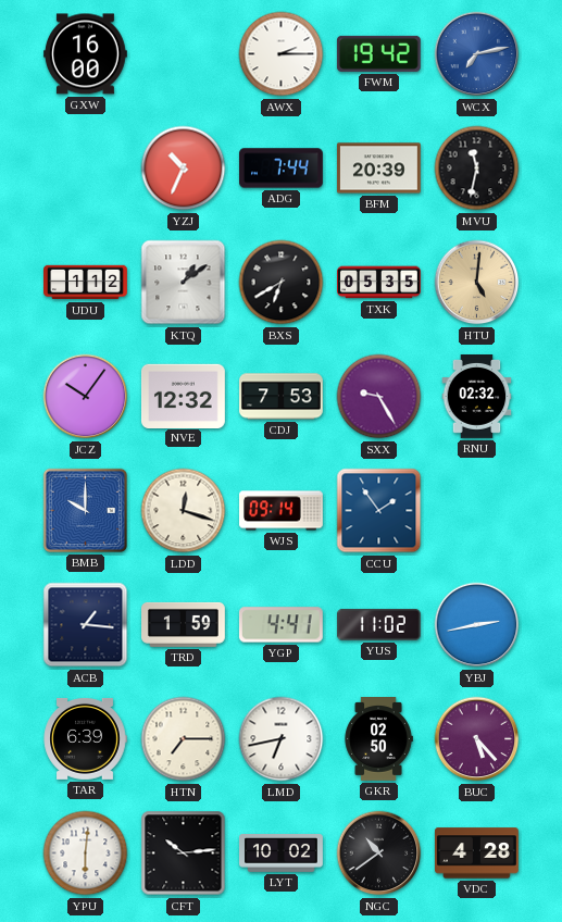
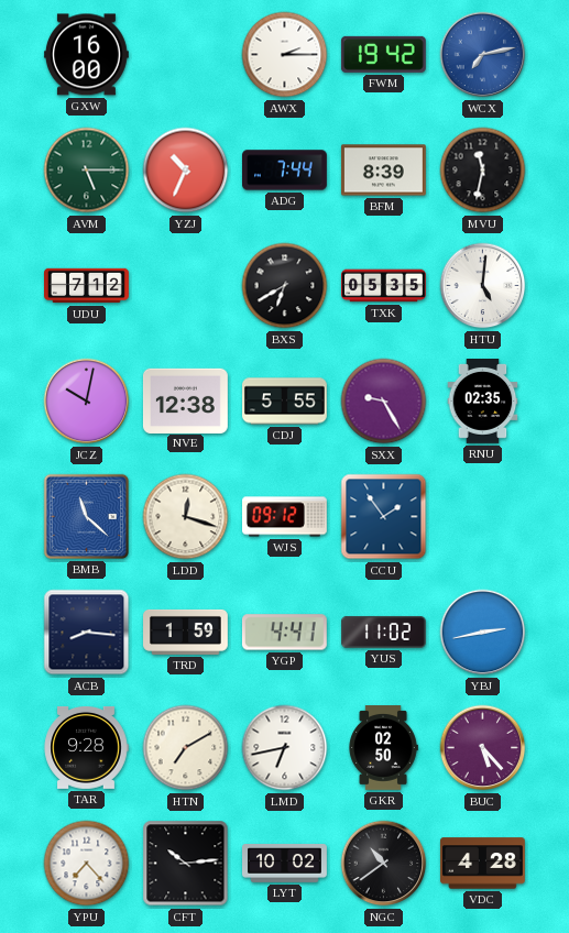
AVM: none -> 5:15
BFM: 20:39 -> 8:39
UDU: 1:12 -> 7:12
KTQ: 1:09 -> none
HTU dial: champagne -> white
JCZ: 10:06 -> 10:02
NVE: 12:32 -> 12:38
CDJ: 7:53 -> 5:55
RNU: 02:32 -> 02:35
BMB: 10:00 -> 11:22
WJS: 09:14 -> 09:12
ACB: 1:16 -> 8:16
TAR: 6:39 -> 9:28
HTN: 7:15 -> 7:10
YPU: 6:01 -> 7:23
